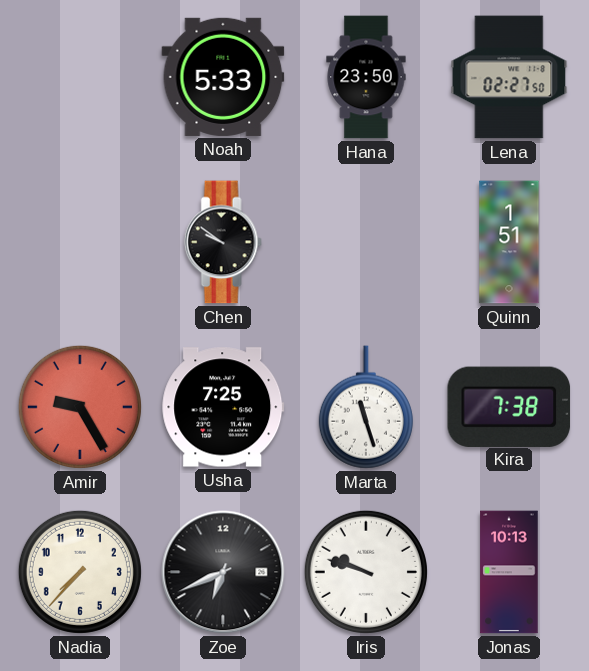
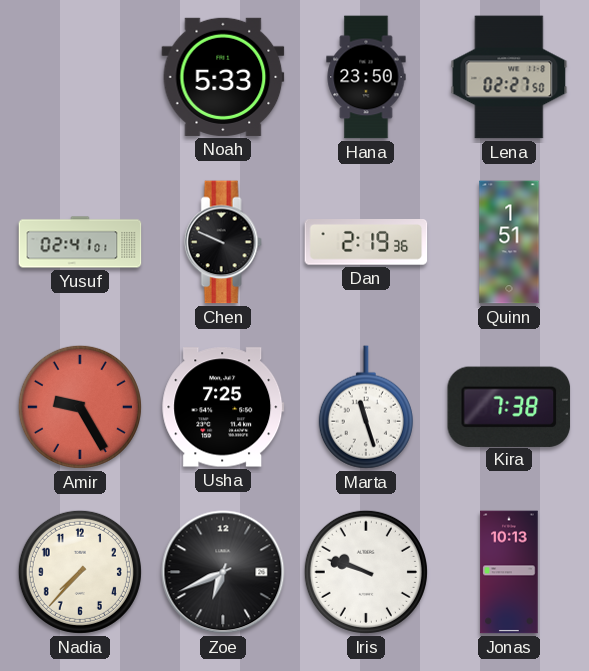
Yusuf: none -> 02:41
Chen: 9:51 -> 9:49
Dan: none -> 2:19
